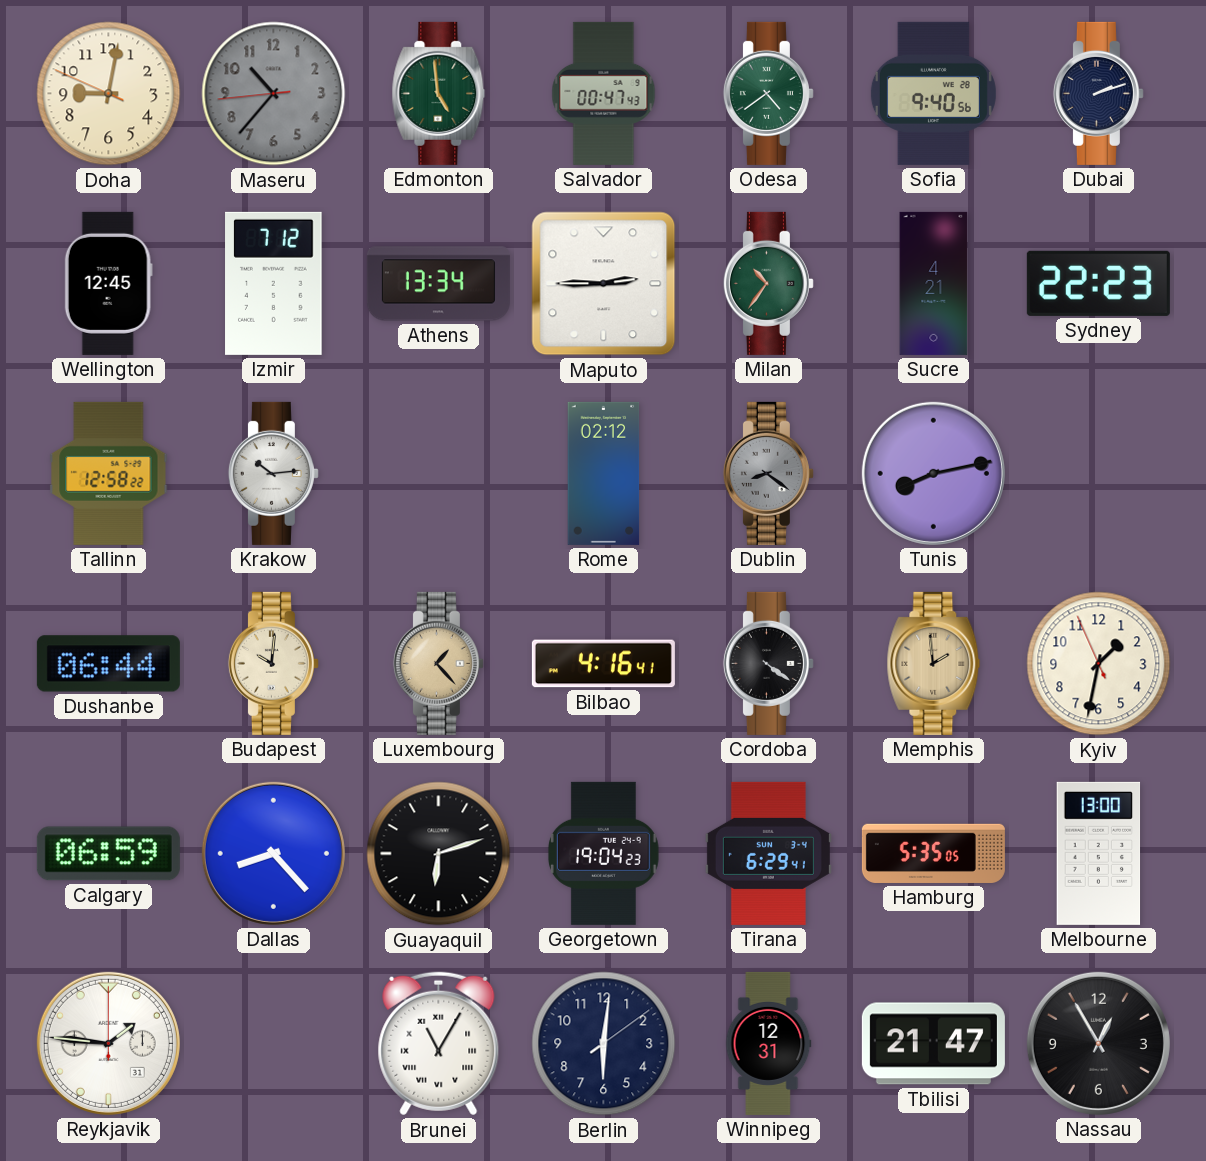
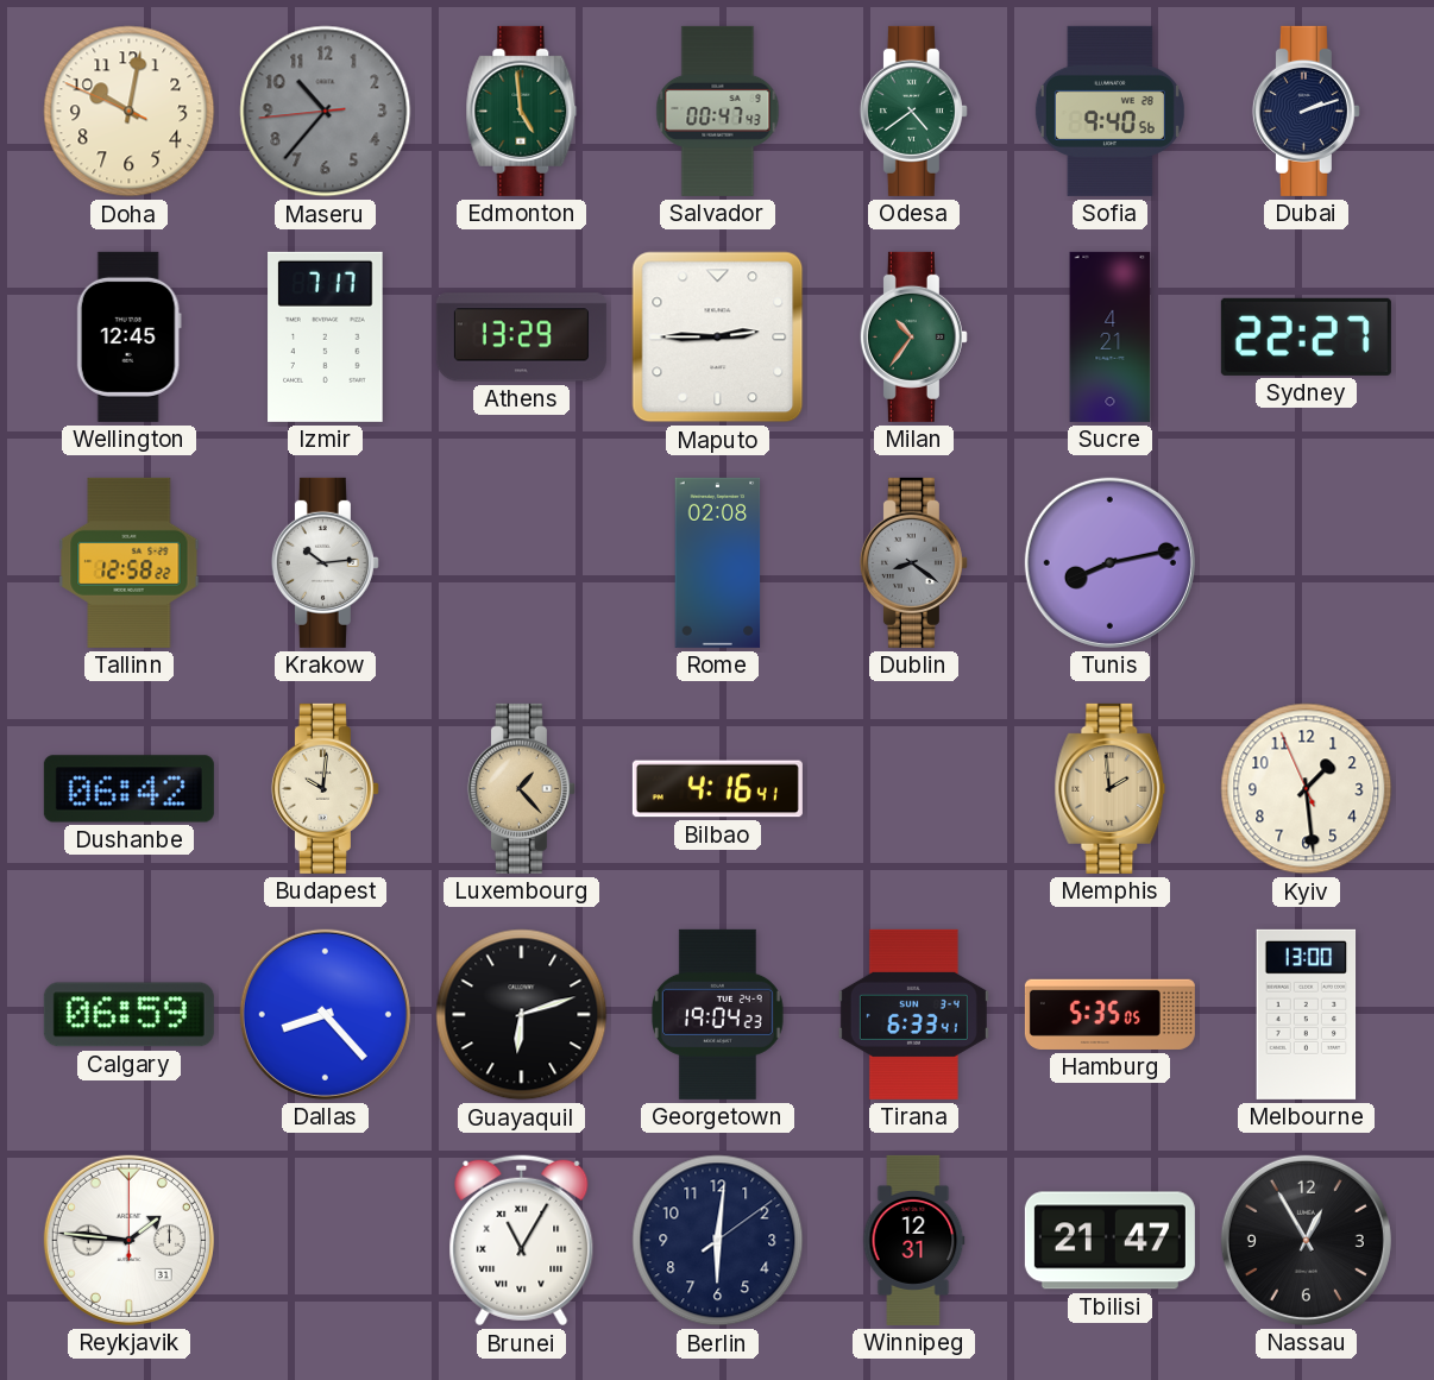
Doha: 9:01 -> 10:01
Izmir: 7:12 -> 7:17
Athens: 13:34 -> 13:29
Sydney: 22:23 -> 22:27
Rome: 02:12 -> 02:08
Dushanbe: 06:44 -> 06:42
Cordoba: 4:21 -> none
Kyiv: 1:31 -> 1:28
Tirana: 6:29 -> 6:33
